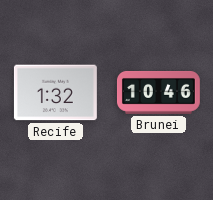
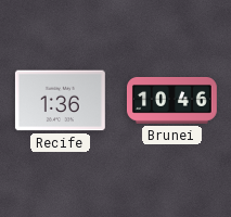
Recife: 1:32 -> 1:36
